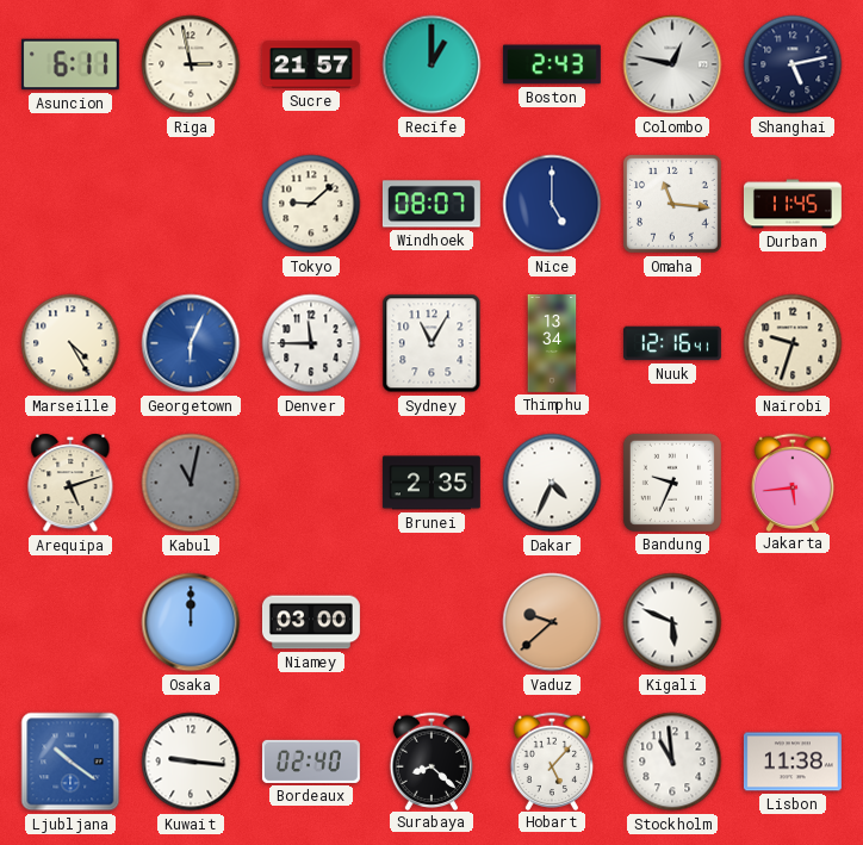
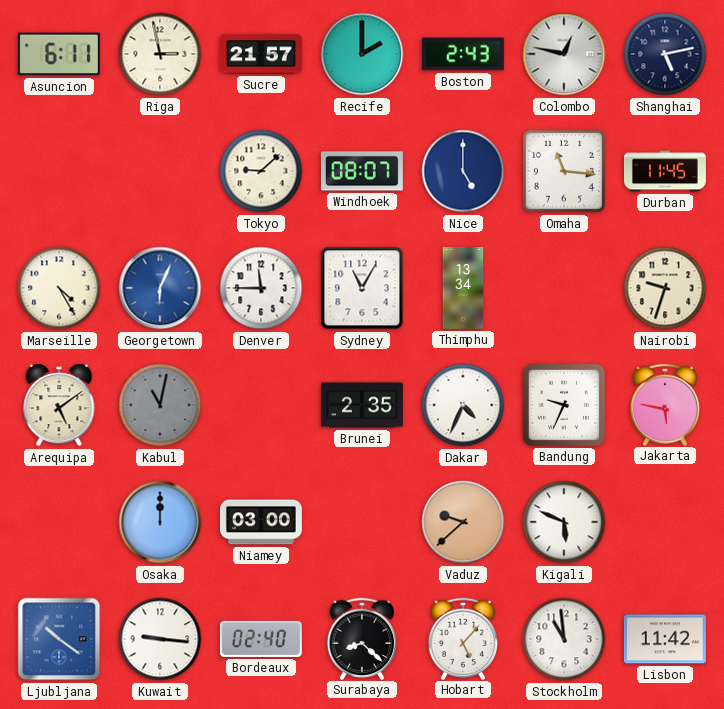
Recife: 1:00 -> 2:00
Nuuk: 12:16 -> none
Arequipa: 5:12 -> 5:09
Jakarta: 5:44 -> 5:47
Lisbon: 11:38 -> 11:42
